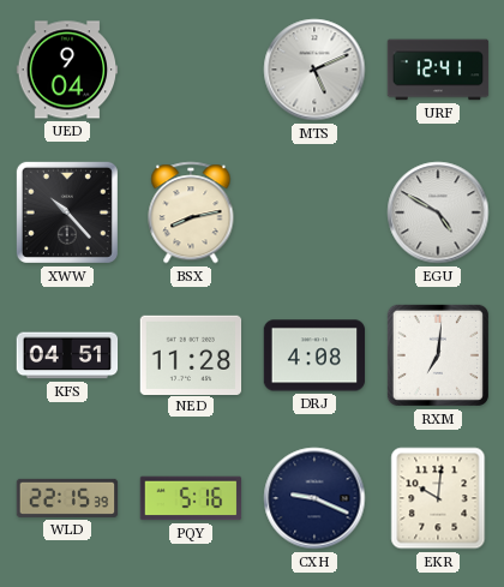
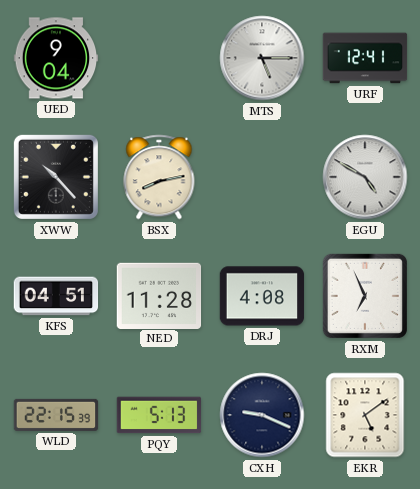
MTS: 5:11 -> 5:15
RXM: 7:01 -> 6:56
PQY: 5:16 -> 5:13
EKR: 10:01 -> 5:09
